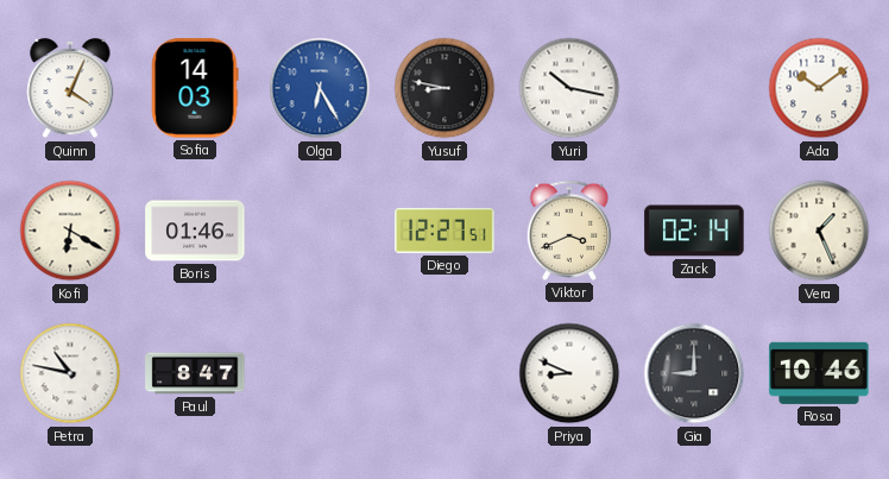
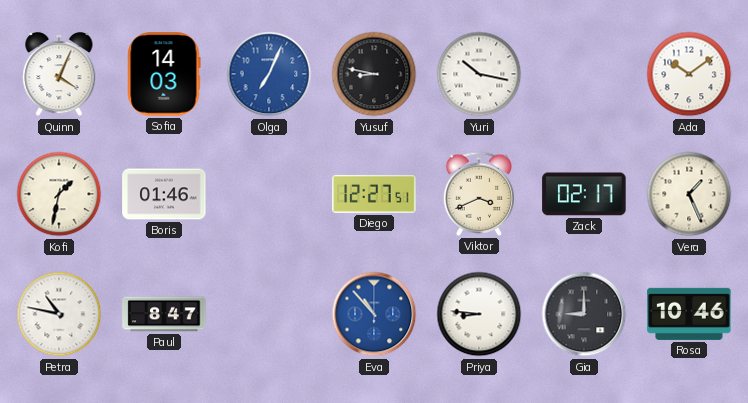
Olga: 6:25 -> 7:04
Kofi: 6:20 -> 1:32
Zack: 02:14 -> 02:17
Eva: none -> 10:53
Priya: 8:49 -> 8:46
